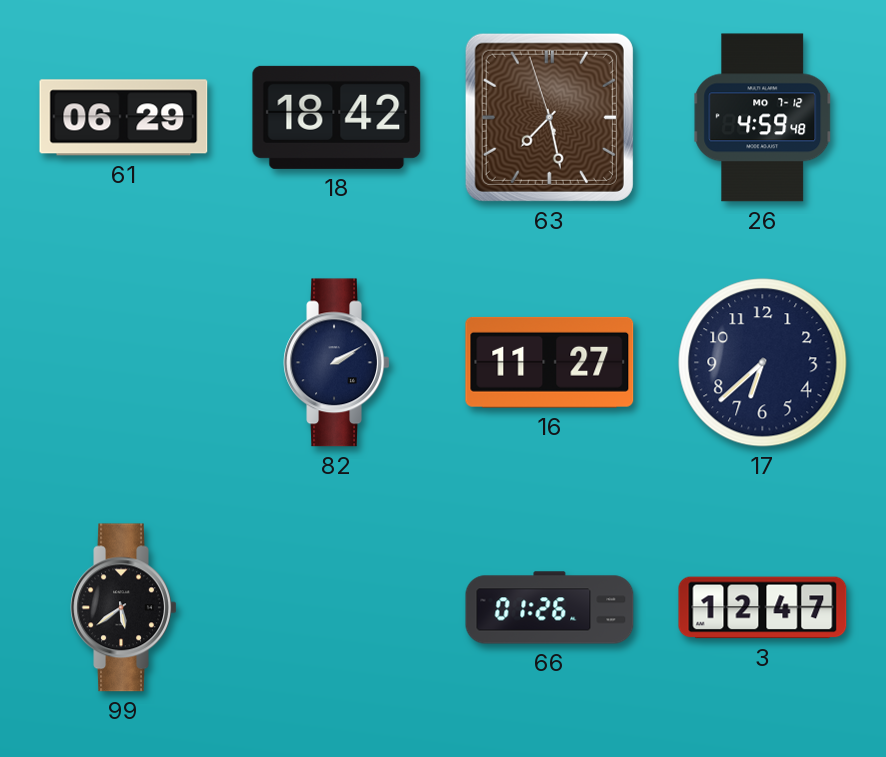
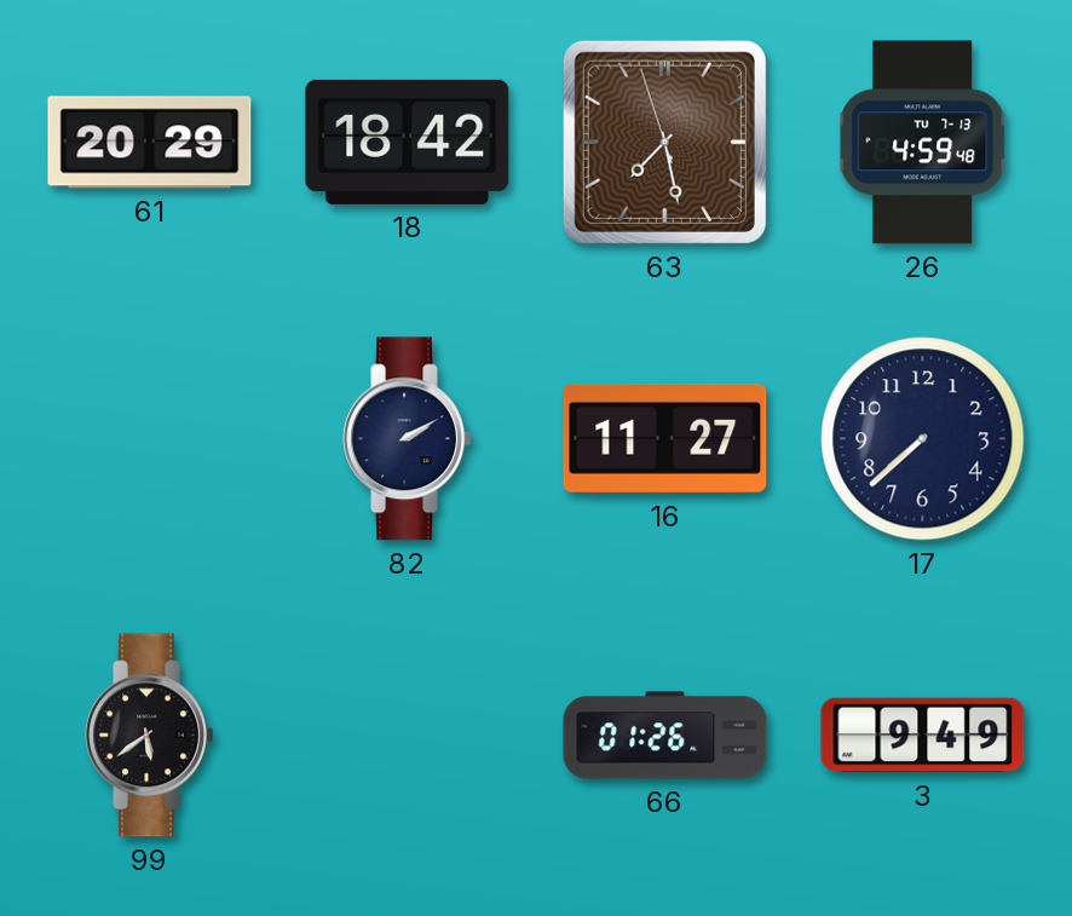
61: 06:29 -> 20:29
26 date: MO 7-12 -> TU 7-13
17: 6:38 -> 7:38
3: 12:47 -> 9:49
